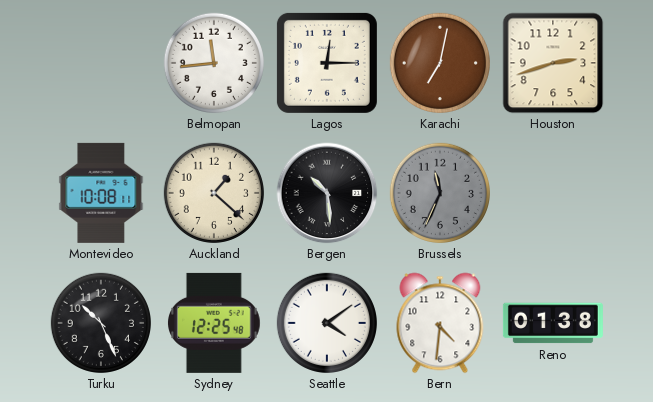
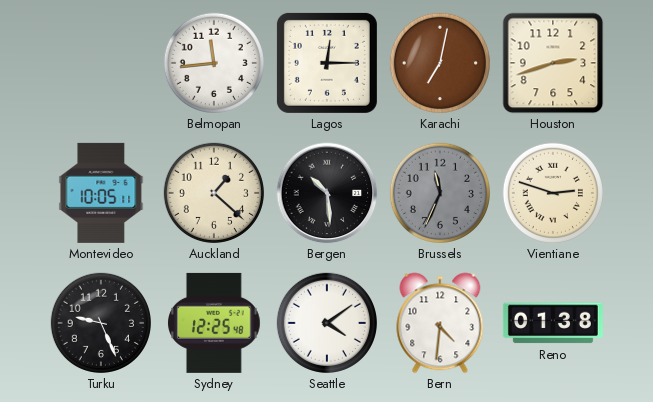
Montevideo: 10:08 -> 10:05
Vientiane: none -> 2:48
Turku: 10:26 -> 9:26
